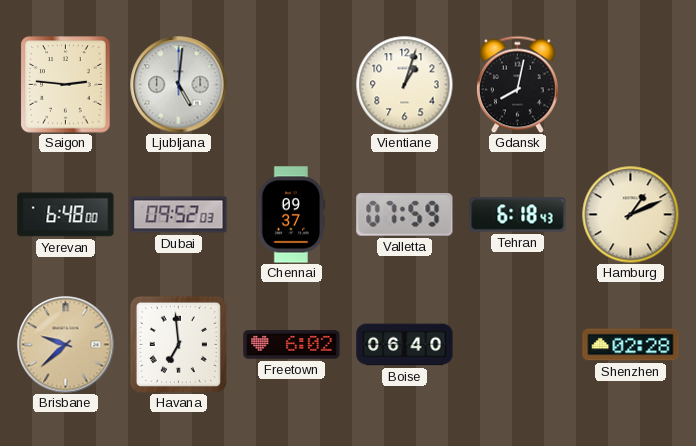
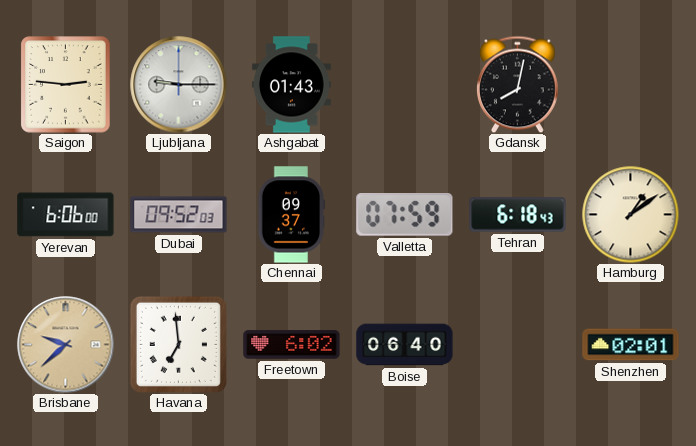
Ljubljana: 5:01 -> 9:15
Ashgabat: none -> 01:43
Vientiane: 1:03 -> none
Yerevan: 6:48 -> 6:06
Hamburg: 1:11 -> 1:09
Shenzhen: 02:28 -> 02:01
